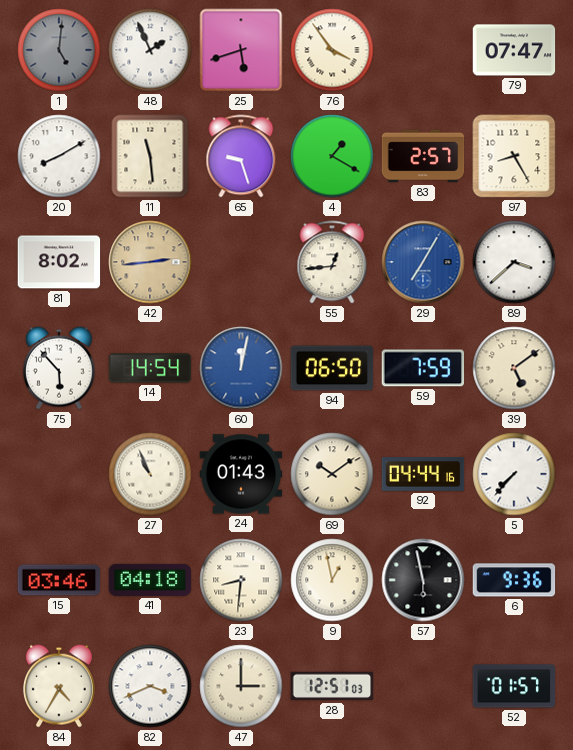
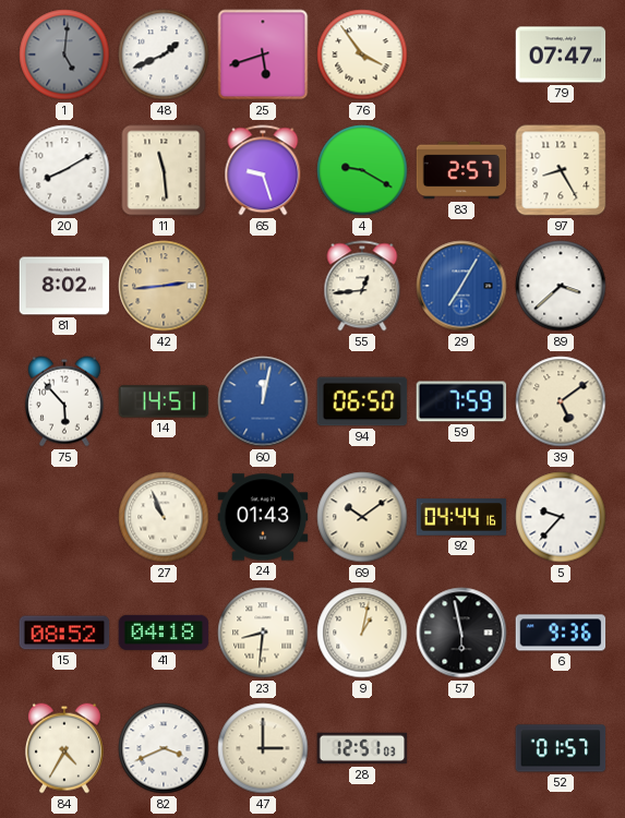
48: 1:56 -> 1:41
4: 1:20 -> 9:20
14: 14:54 -> 14:51
5: 7:37 -> 9:37
15: 03:46 -> 08:52
9: 12:58 -> 1:02
